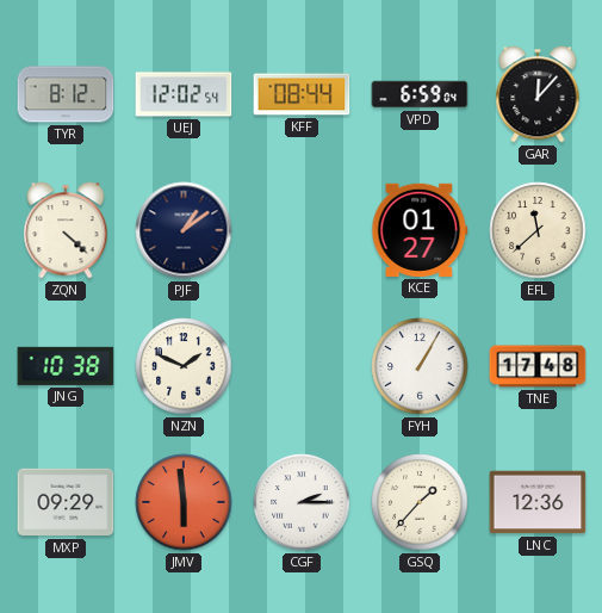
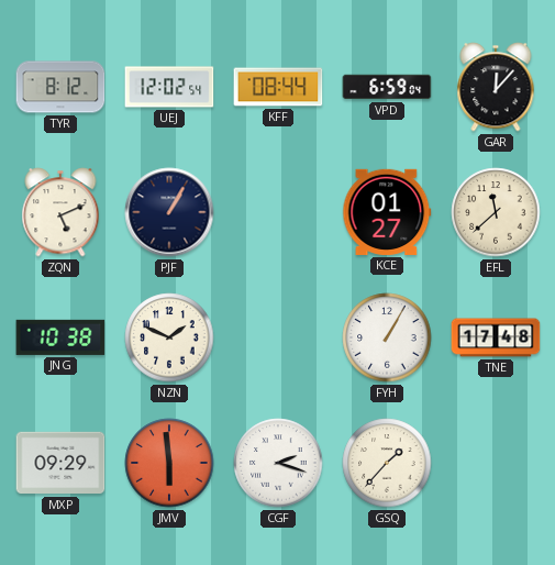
ZQN: 4:22 -> 5:11
PJF: 1:09 -> 1:05
CGF: 2:15 -> 2:18
LNC: 12:36 -> none
